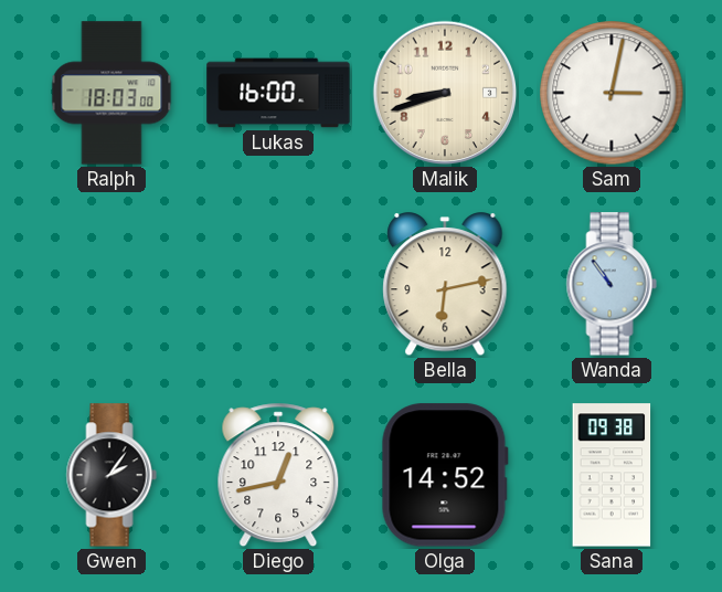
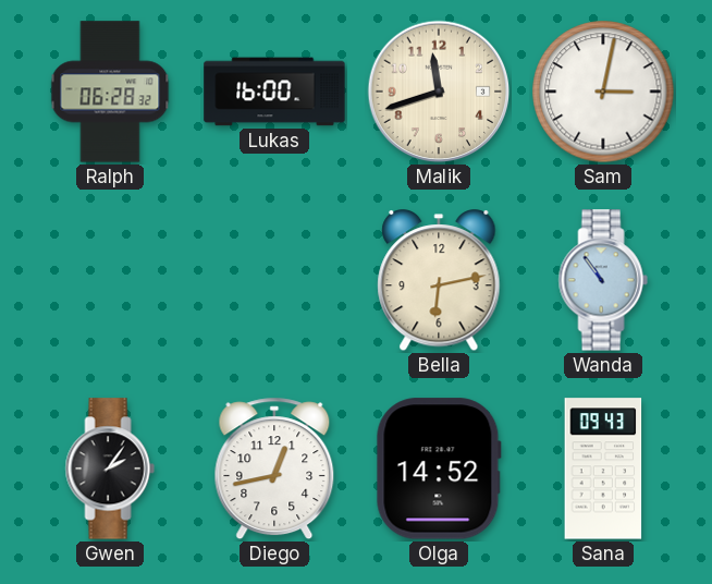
Ralph: 18:03 -> 06:28
Malik: 8:42 -> 11:42
Sana: 09:38 -> 09:43
